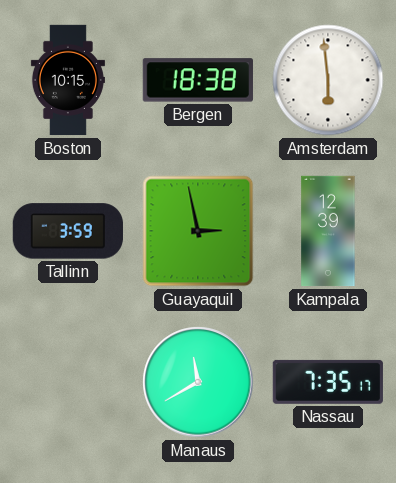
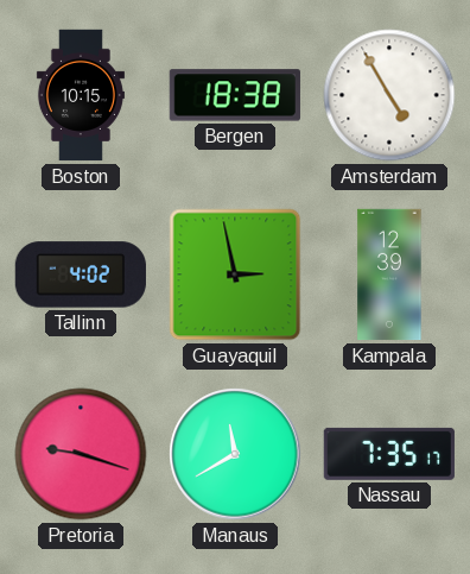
Amsterdam: 5:59 -> 4:55
Tallinn: 3:59 -> 4:02
Pretoria: none -> 9:18
